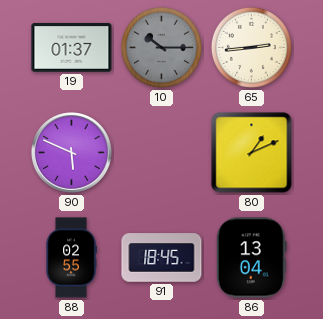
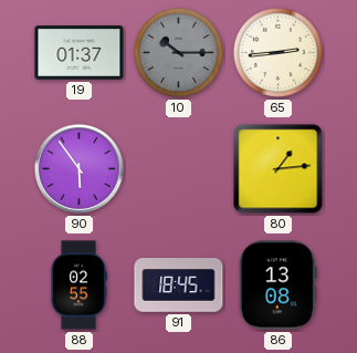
90: 5:49 -> 5:54
80: 1:11 -> 1:14
86: 13:04 -> 13:08
